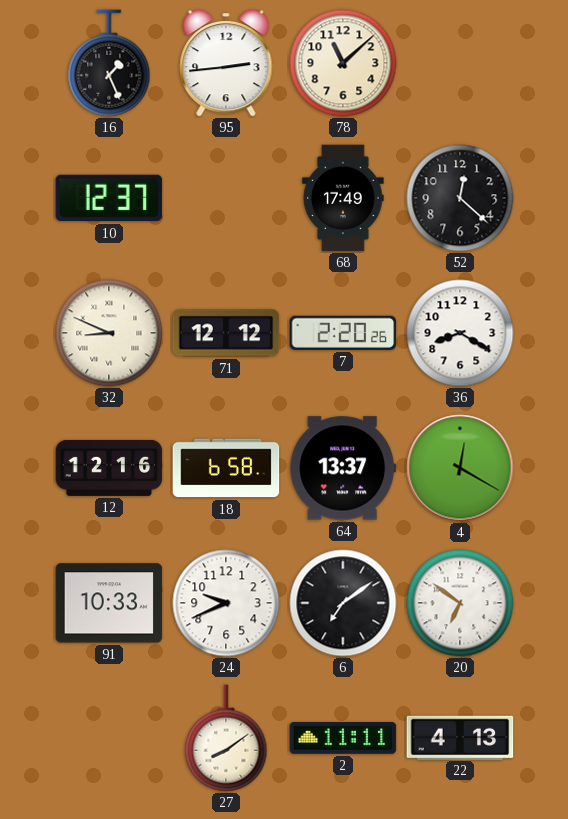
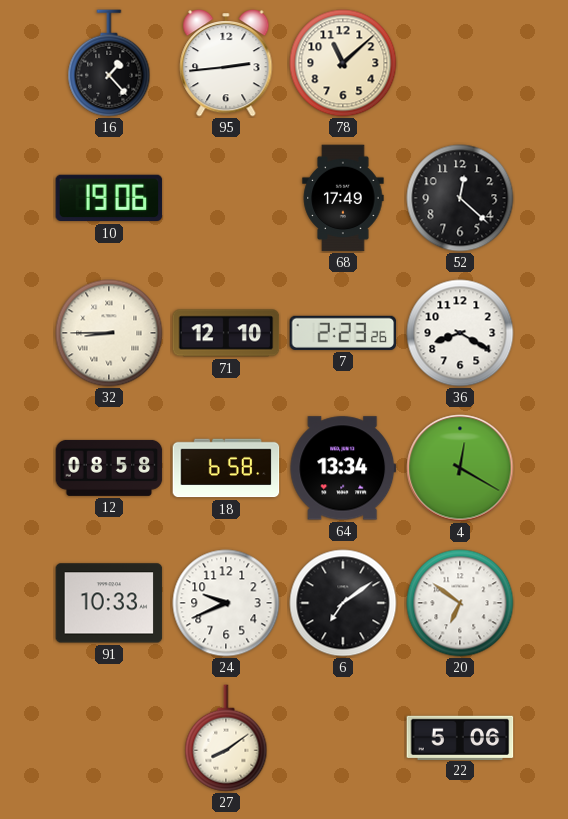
16: 1:26 -> 1:23
10: 12:37 -> 19:06
32: 8:49 -> 8:45
71: 12:12 -> 12:10
7: 2:20 -> 2:23
12: 12:16 -> 08:58
64: 13:37 -> 13:34
2: 11:11 -> none
22: 4:13 -> 5:06
